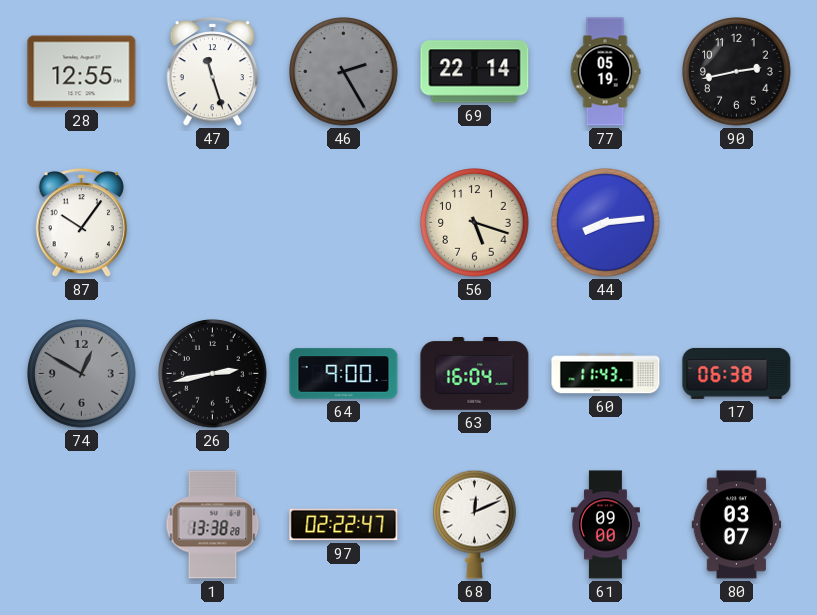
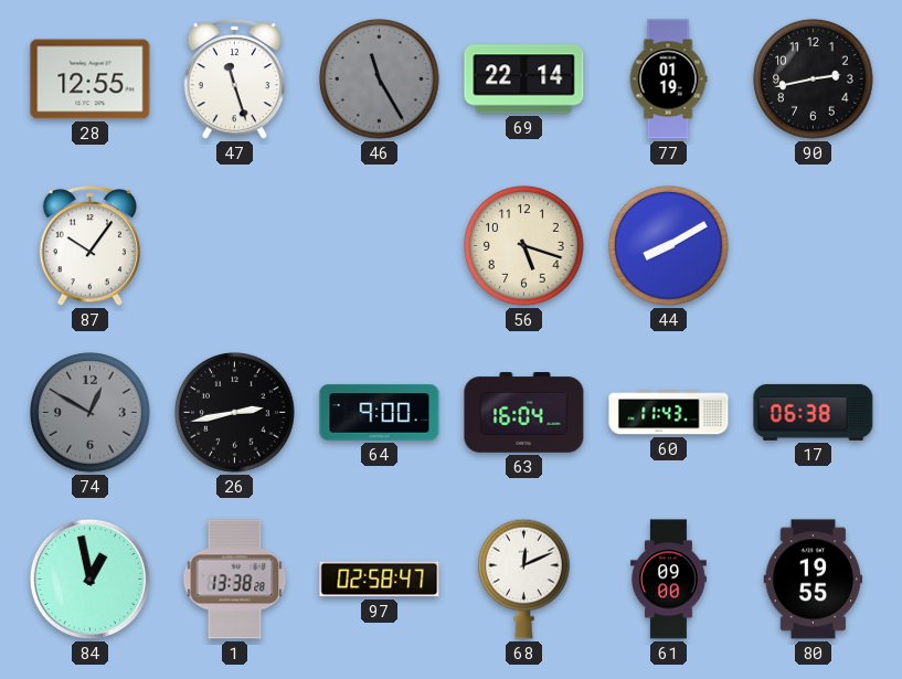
46: 2:25 -> 11:25
77: 05:19 -> 01:19
44: 8:14 -> 8:10
84: none -> 12:58
97: 02:22 -> 02:58
80: 03:07 -> 19:55
